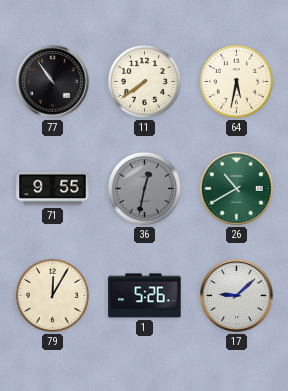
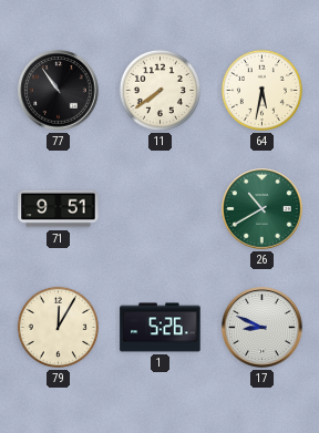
71: 9:55 -> 9:51
36: 12:32 -> none
17: 9:08 -> 8:49
